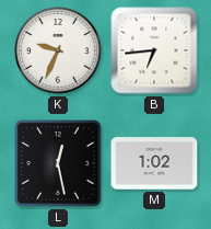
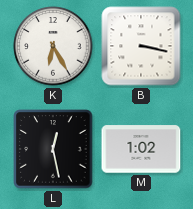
K: 9:34 -> 6:25
B: 6:44 -> 3:17
